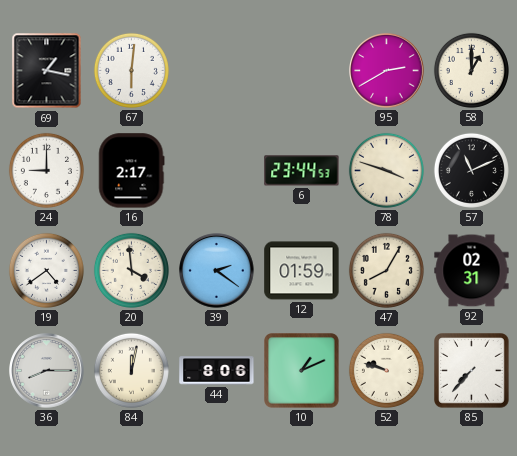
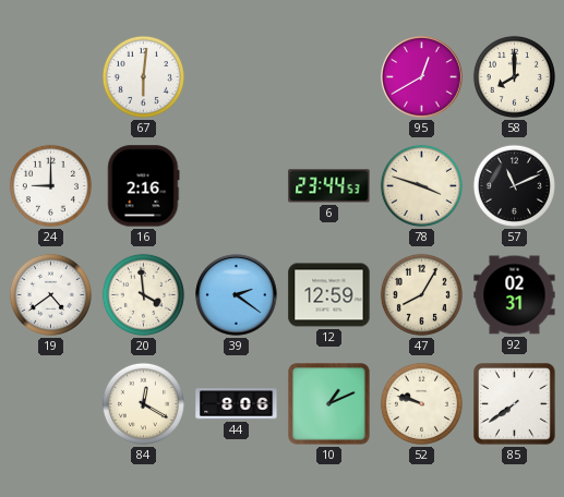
69: 1:17 -> none
95: 2:40 -> 12:40
58: 1:00 -> 8:00
16: 2:17 -> 2:16
12: 01:59 -> 12:59
36: 8:15 -> none
84: 12:02 -> 12:20
85: 7:37 -> 7:39
